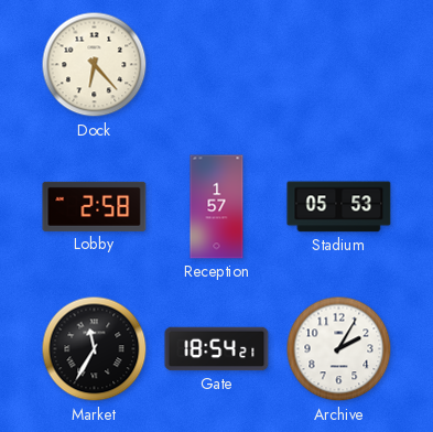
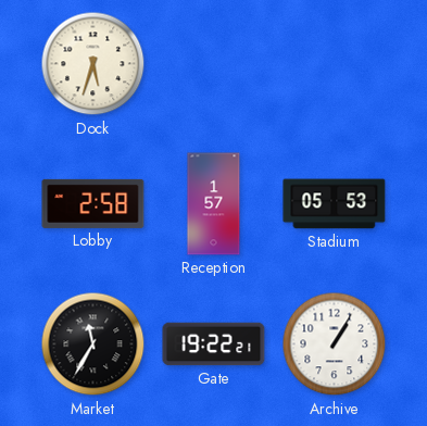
Dock: 6:23 -> 5:33
Gate: 18:54 -> 19:22
Archive: 2:05 -> 1:05
